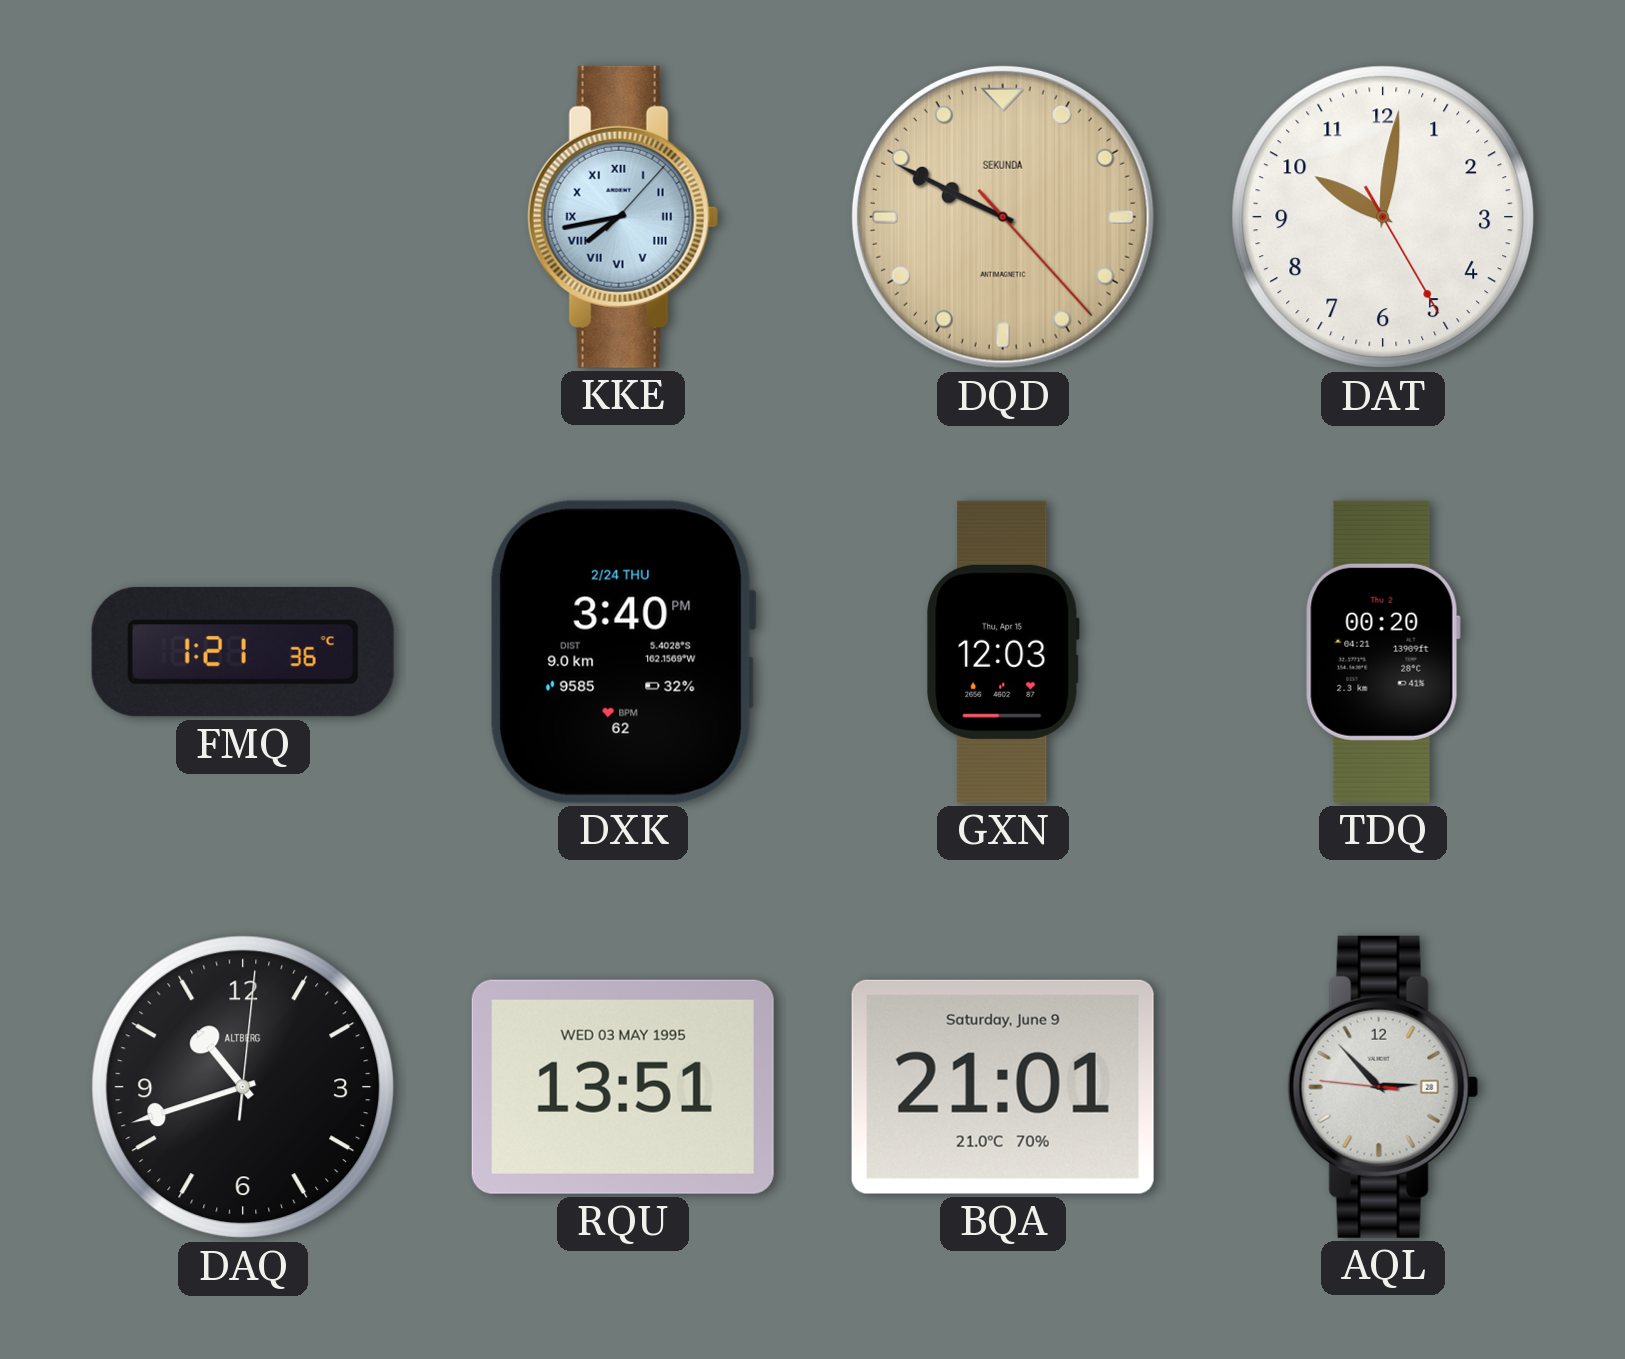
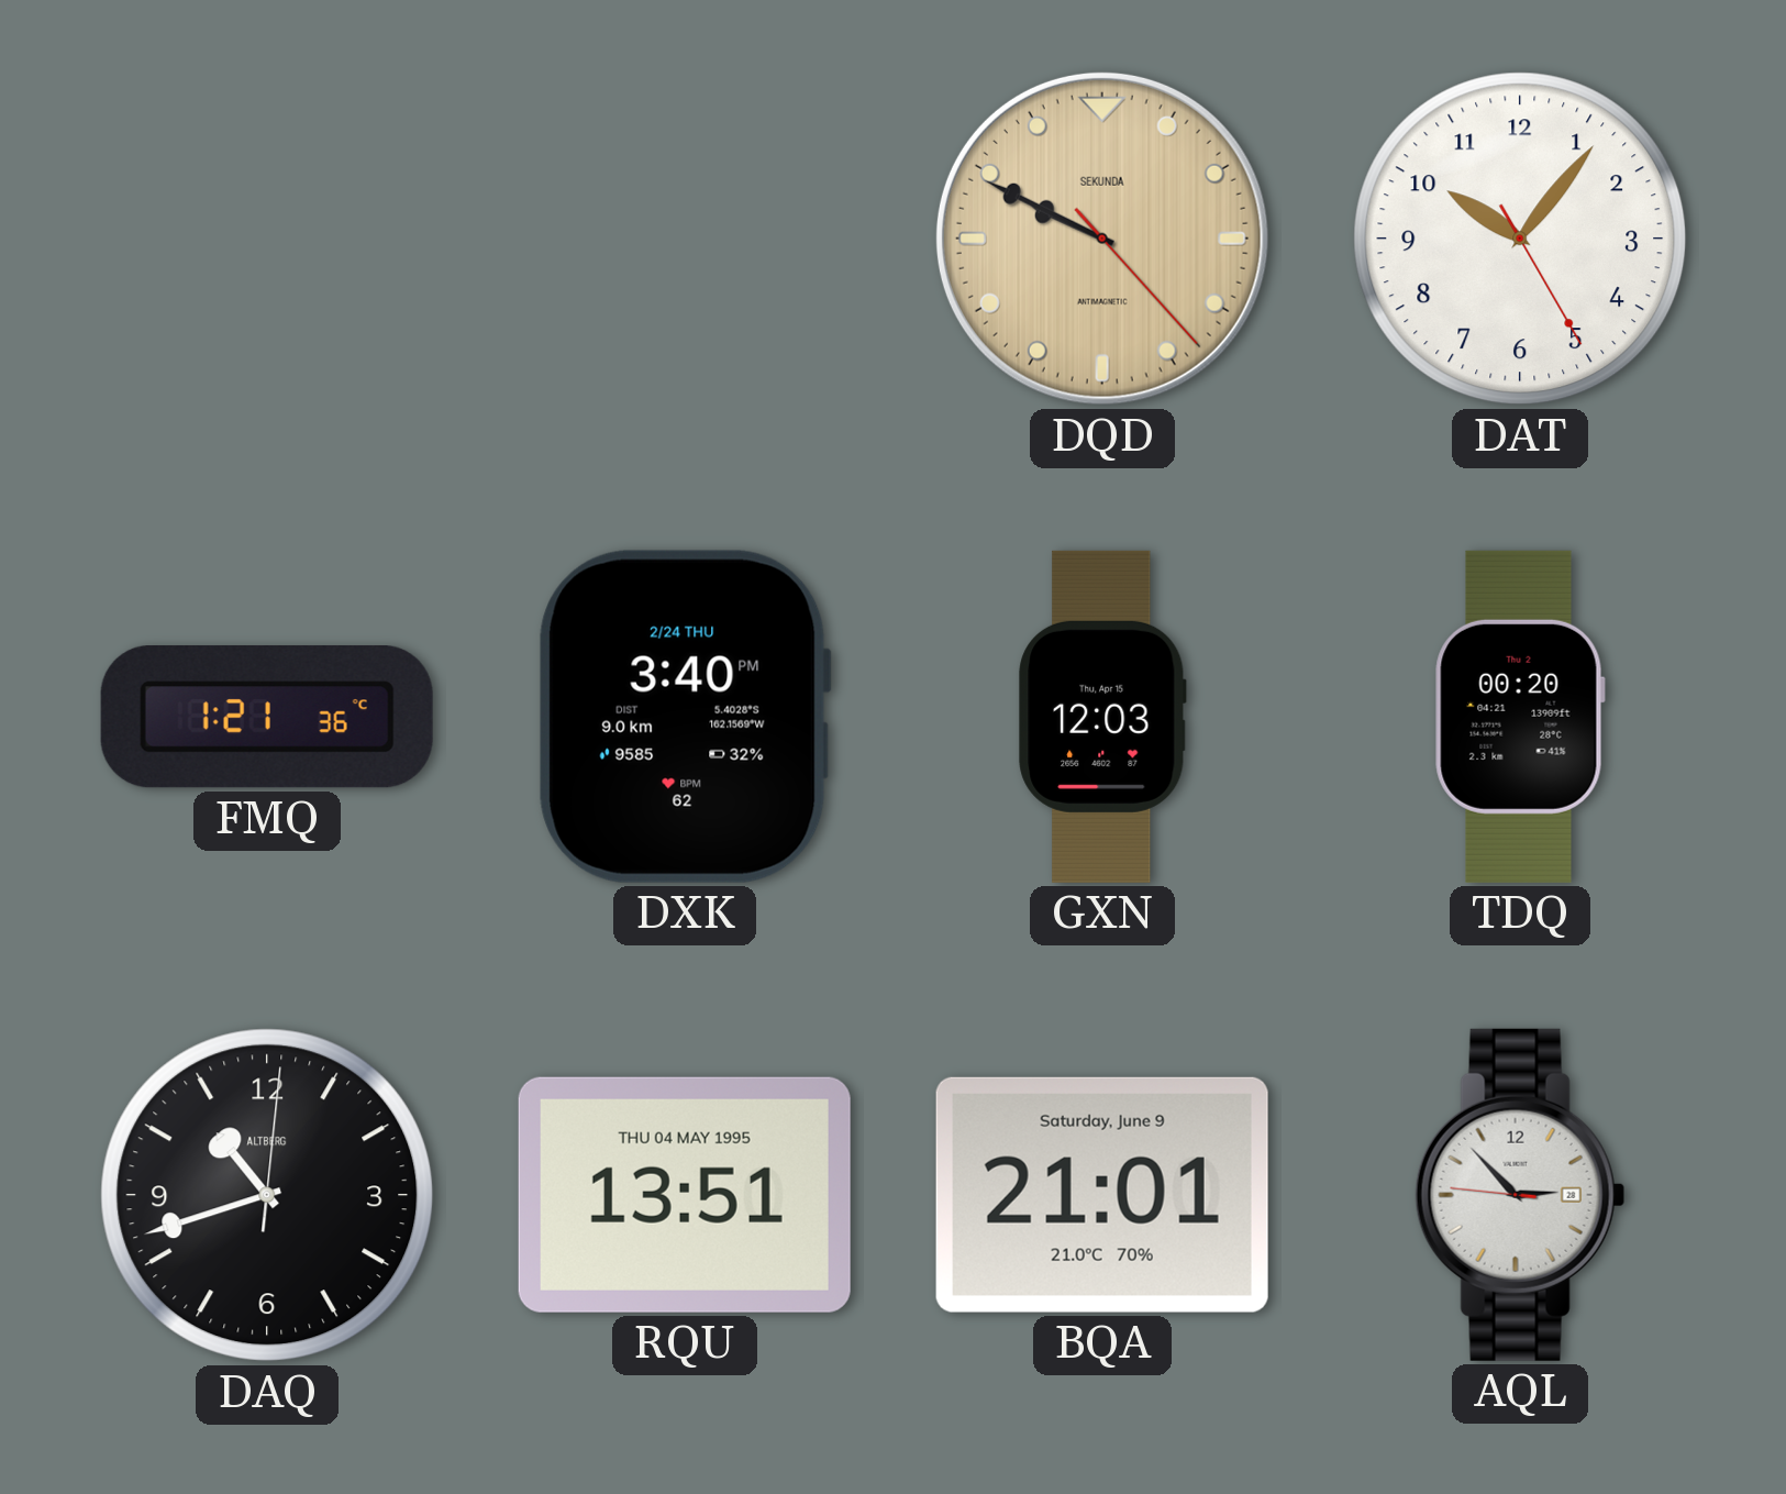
KKE: 7:43 -> none
DAT: 10:01 -> 10:06
RQU date: WED 03 MAY 1995 -> THU 04 MAY 1995
